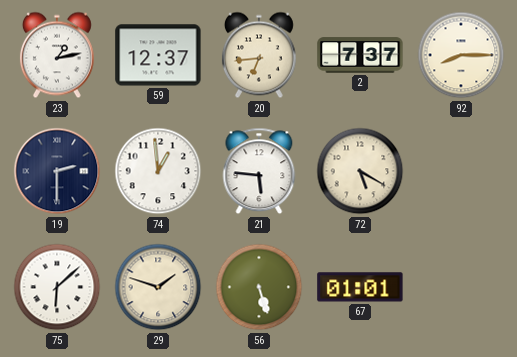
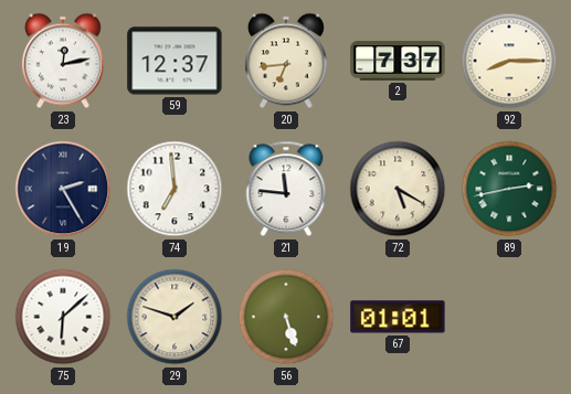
23: 1:13 -> 12:13
19: 2:30 -> 2:25
74: 12:59 -> 6:59
21: 5:46 -> 11:46
89: none -> 2:43
